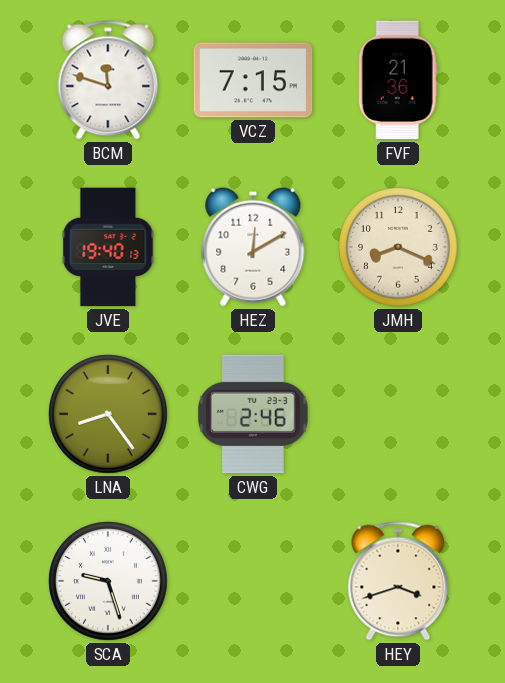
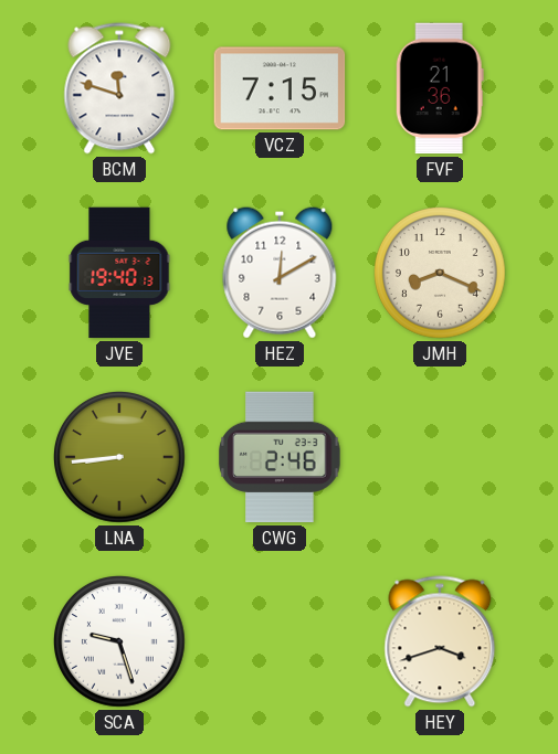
LNA: 8:24 -> 8:44
